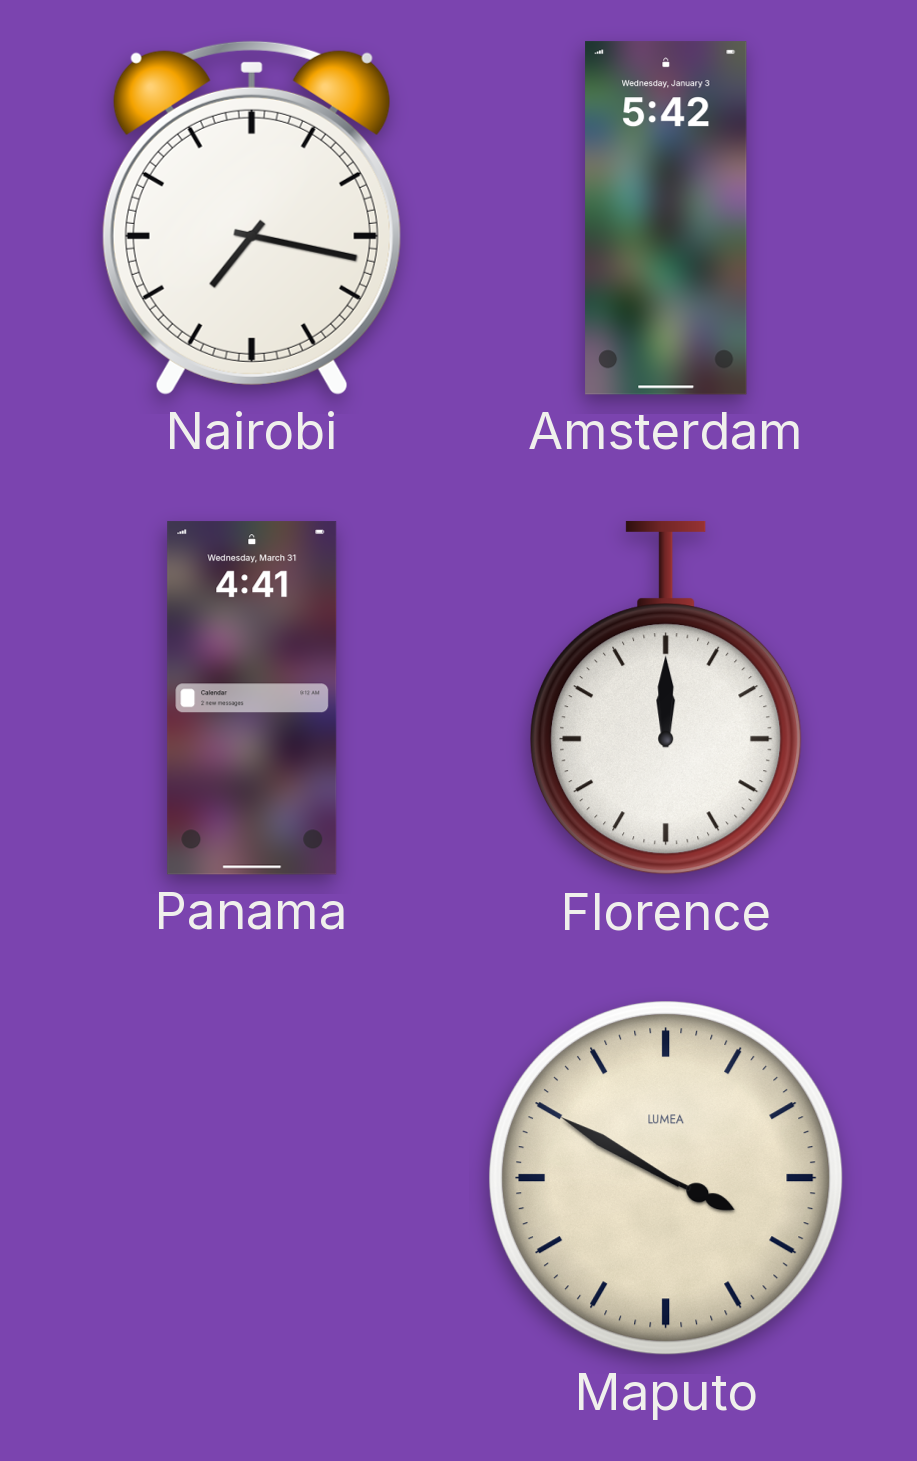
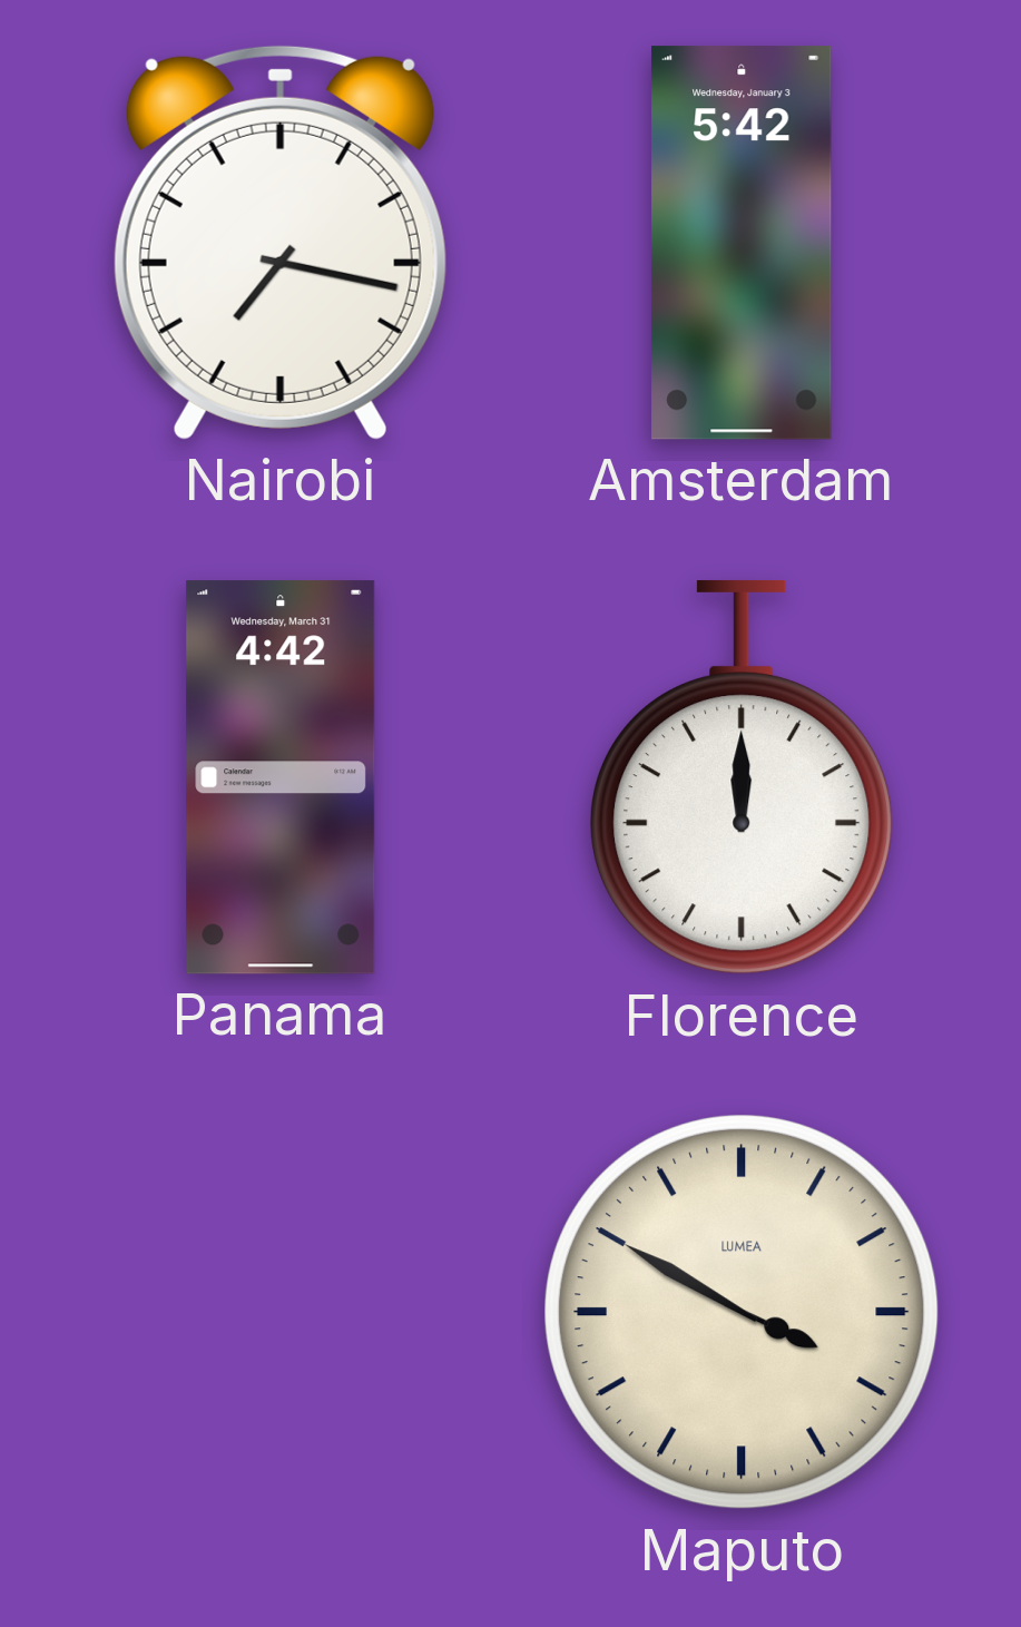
Panama: 4:41 -> 4:42
